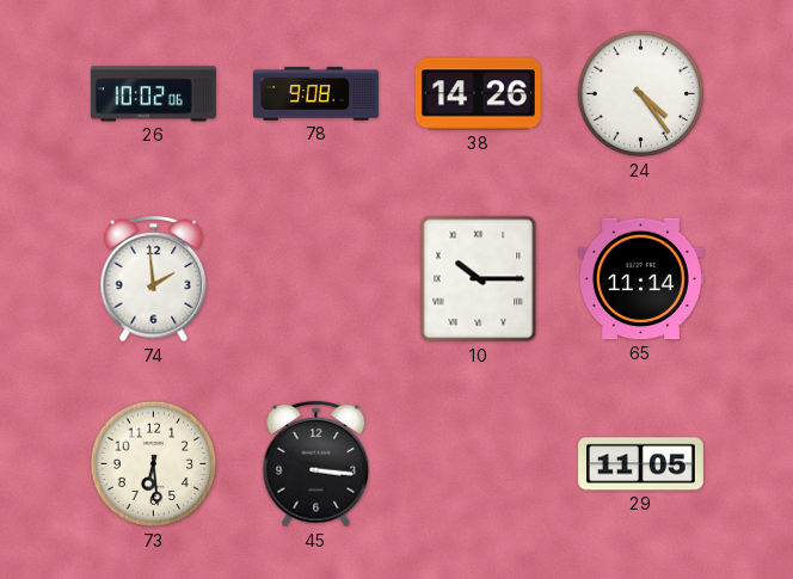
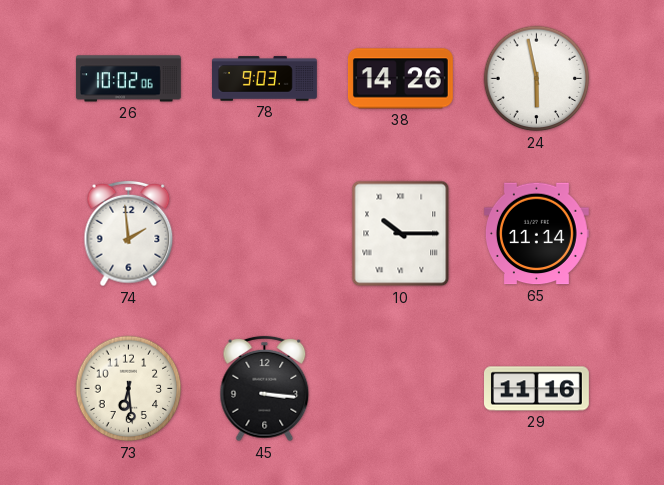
78: 9:08 -> 9:03
24: 4:24 -> 5:58
29: 11:05 -> 11:16
